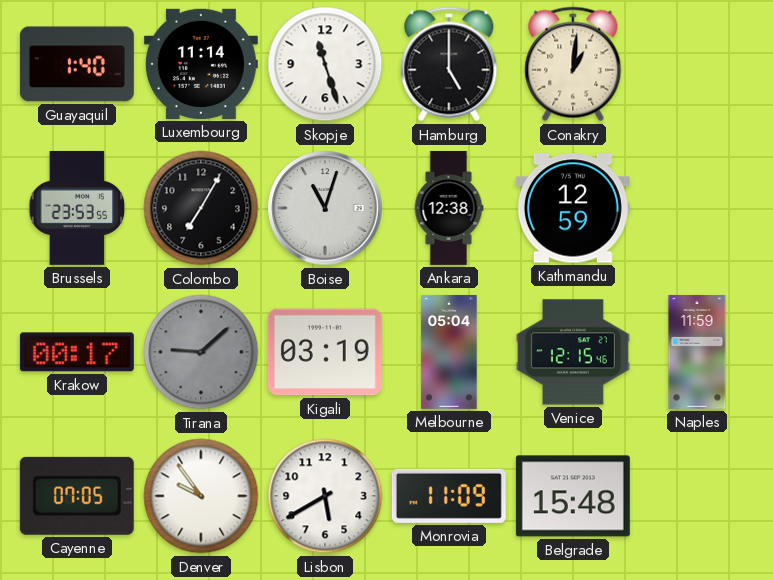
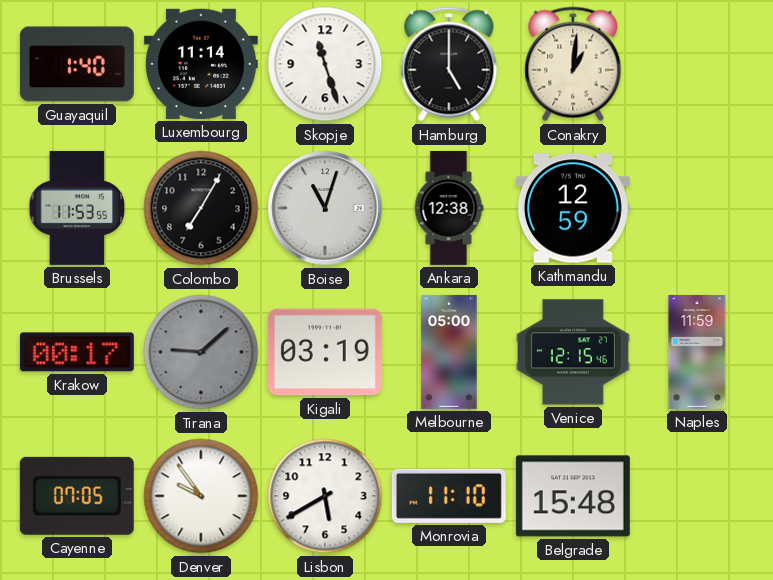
Brussels: 23:53 -> 11:53
Melbourne: 05:04 -> 05:00
Monrovia: 11:09 -> 11:10
